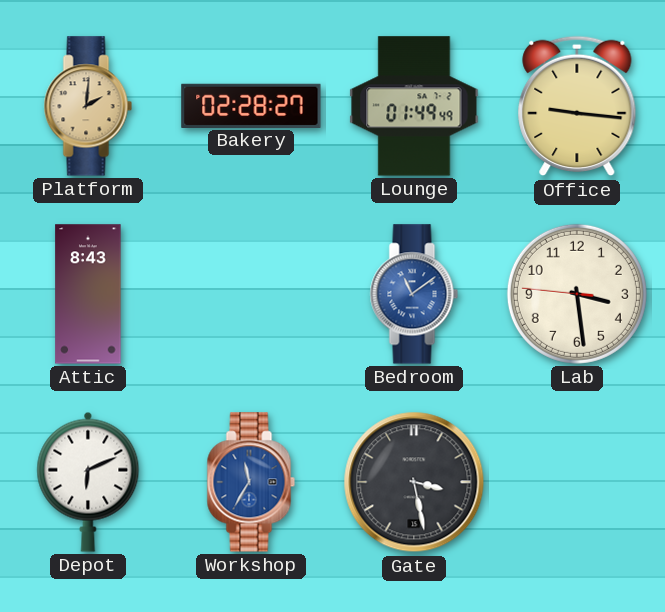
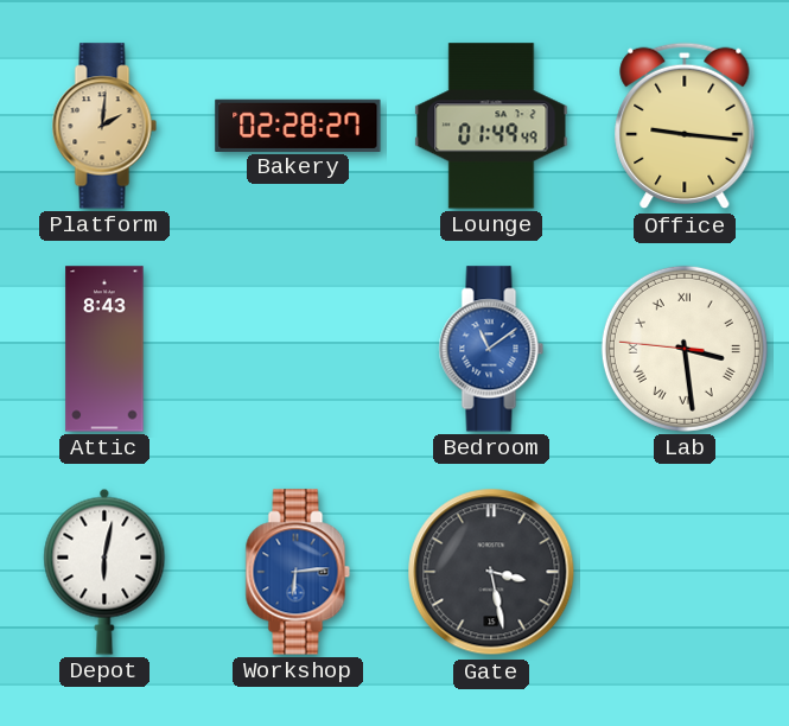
Lab numerals: Arabic -> Roman
Depot: 6:11 -> 6:02
Workshop: 11:35 -> 6:14
